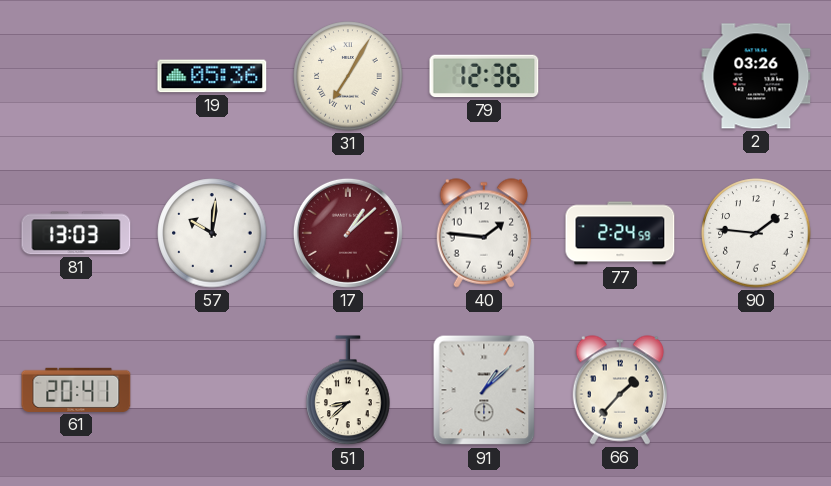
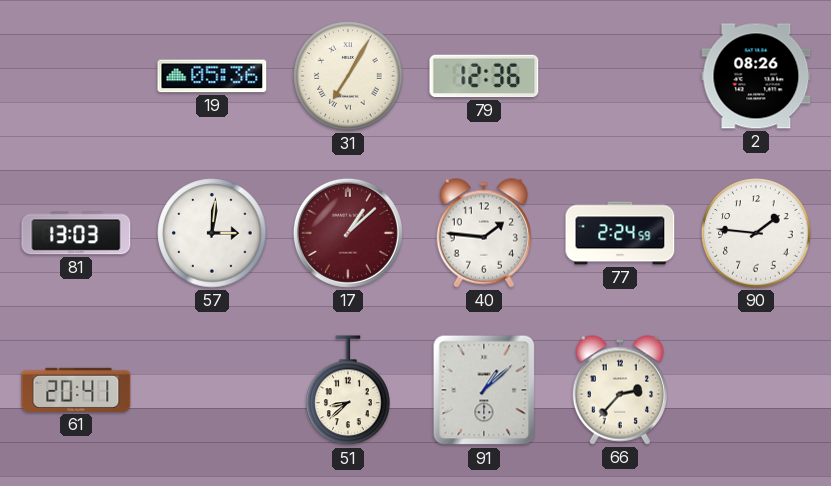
2: 03:26 -> 08:26
57: 10:01 -> 3:01
66: 1:37 -> 2:37
